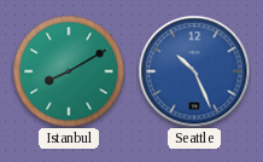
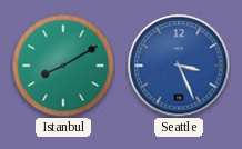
Seattle: 10:26 -> 3:26
